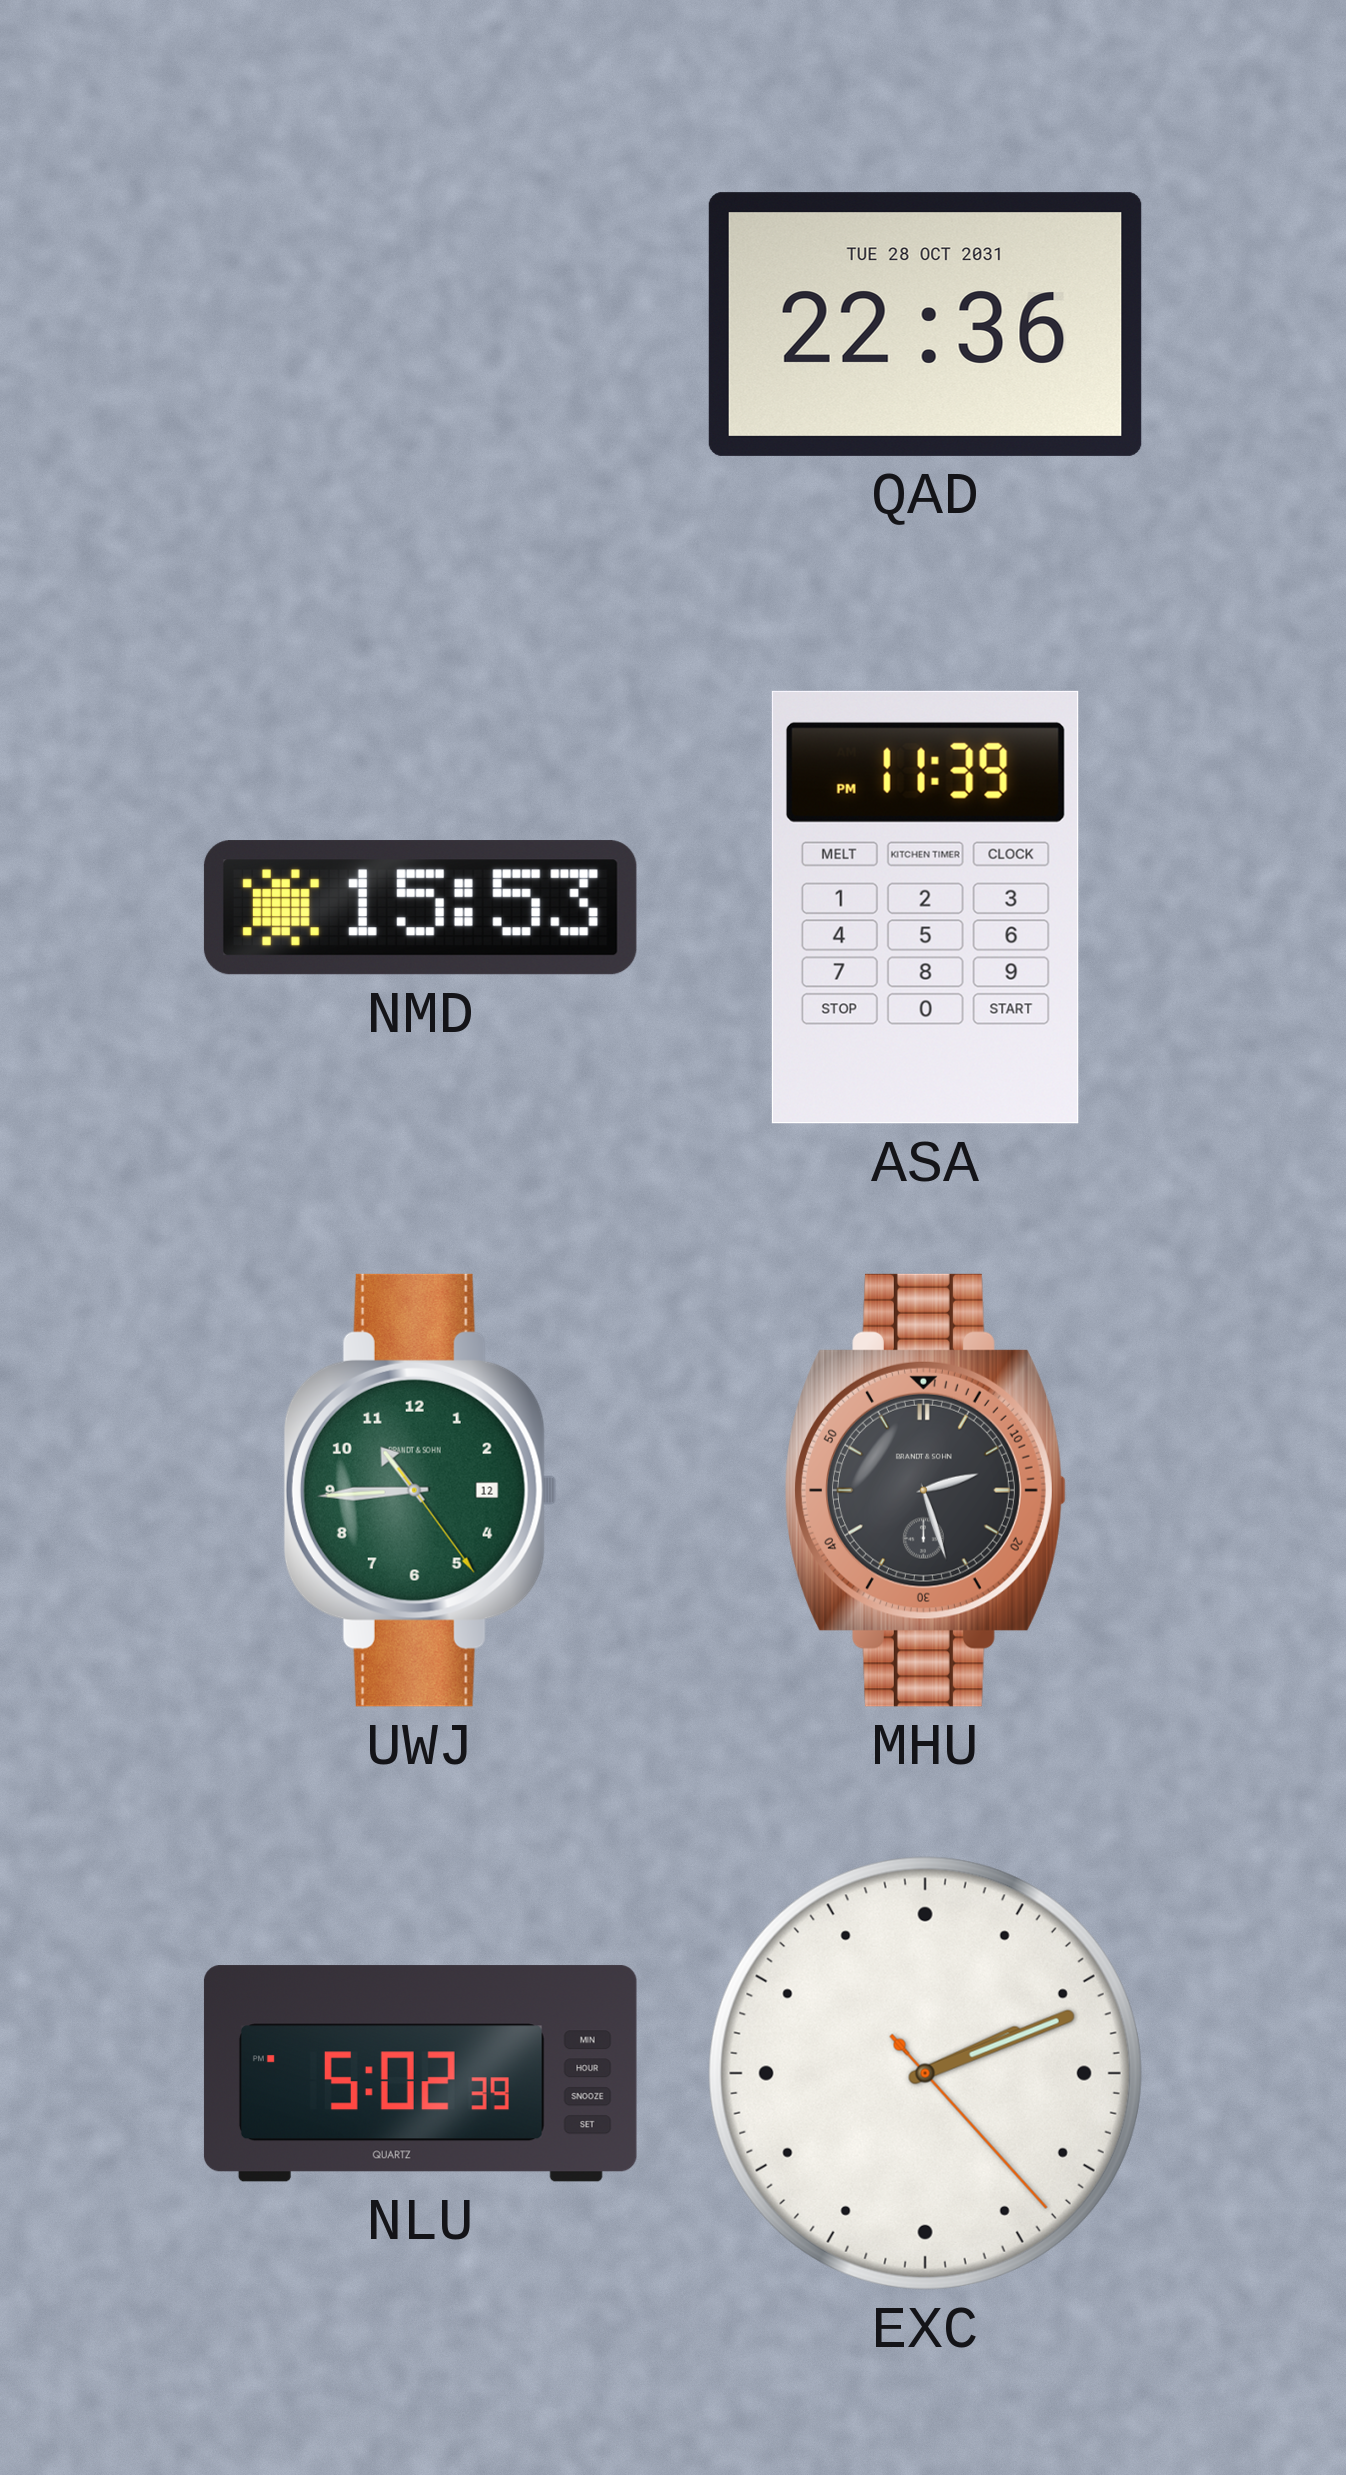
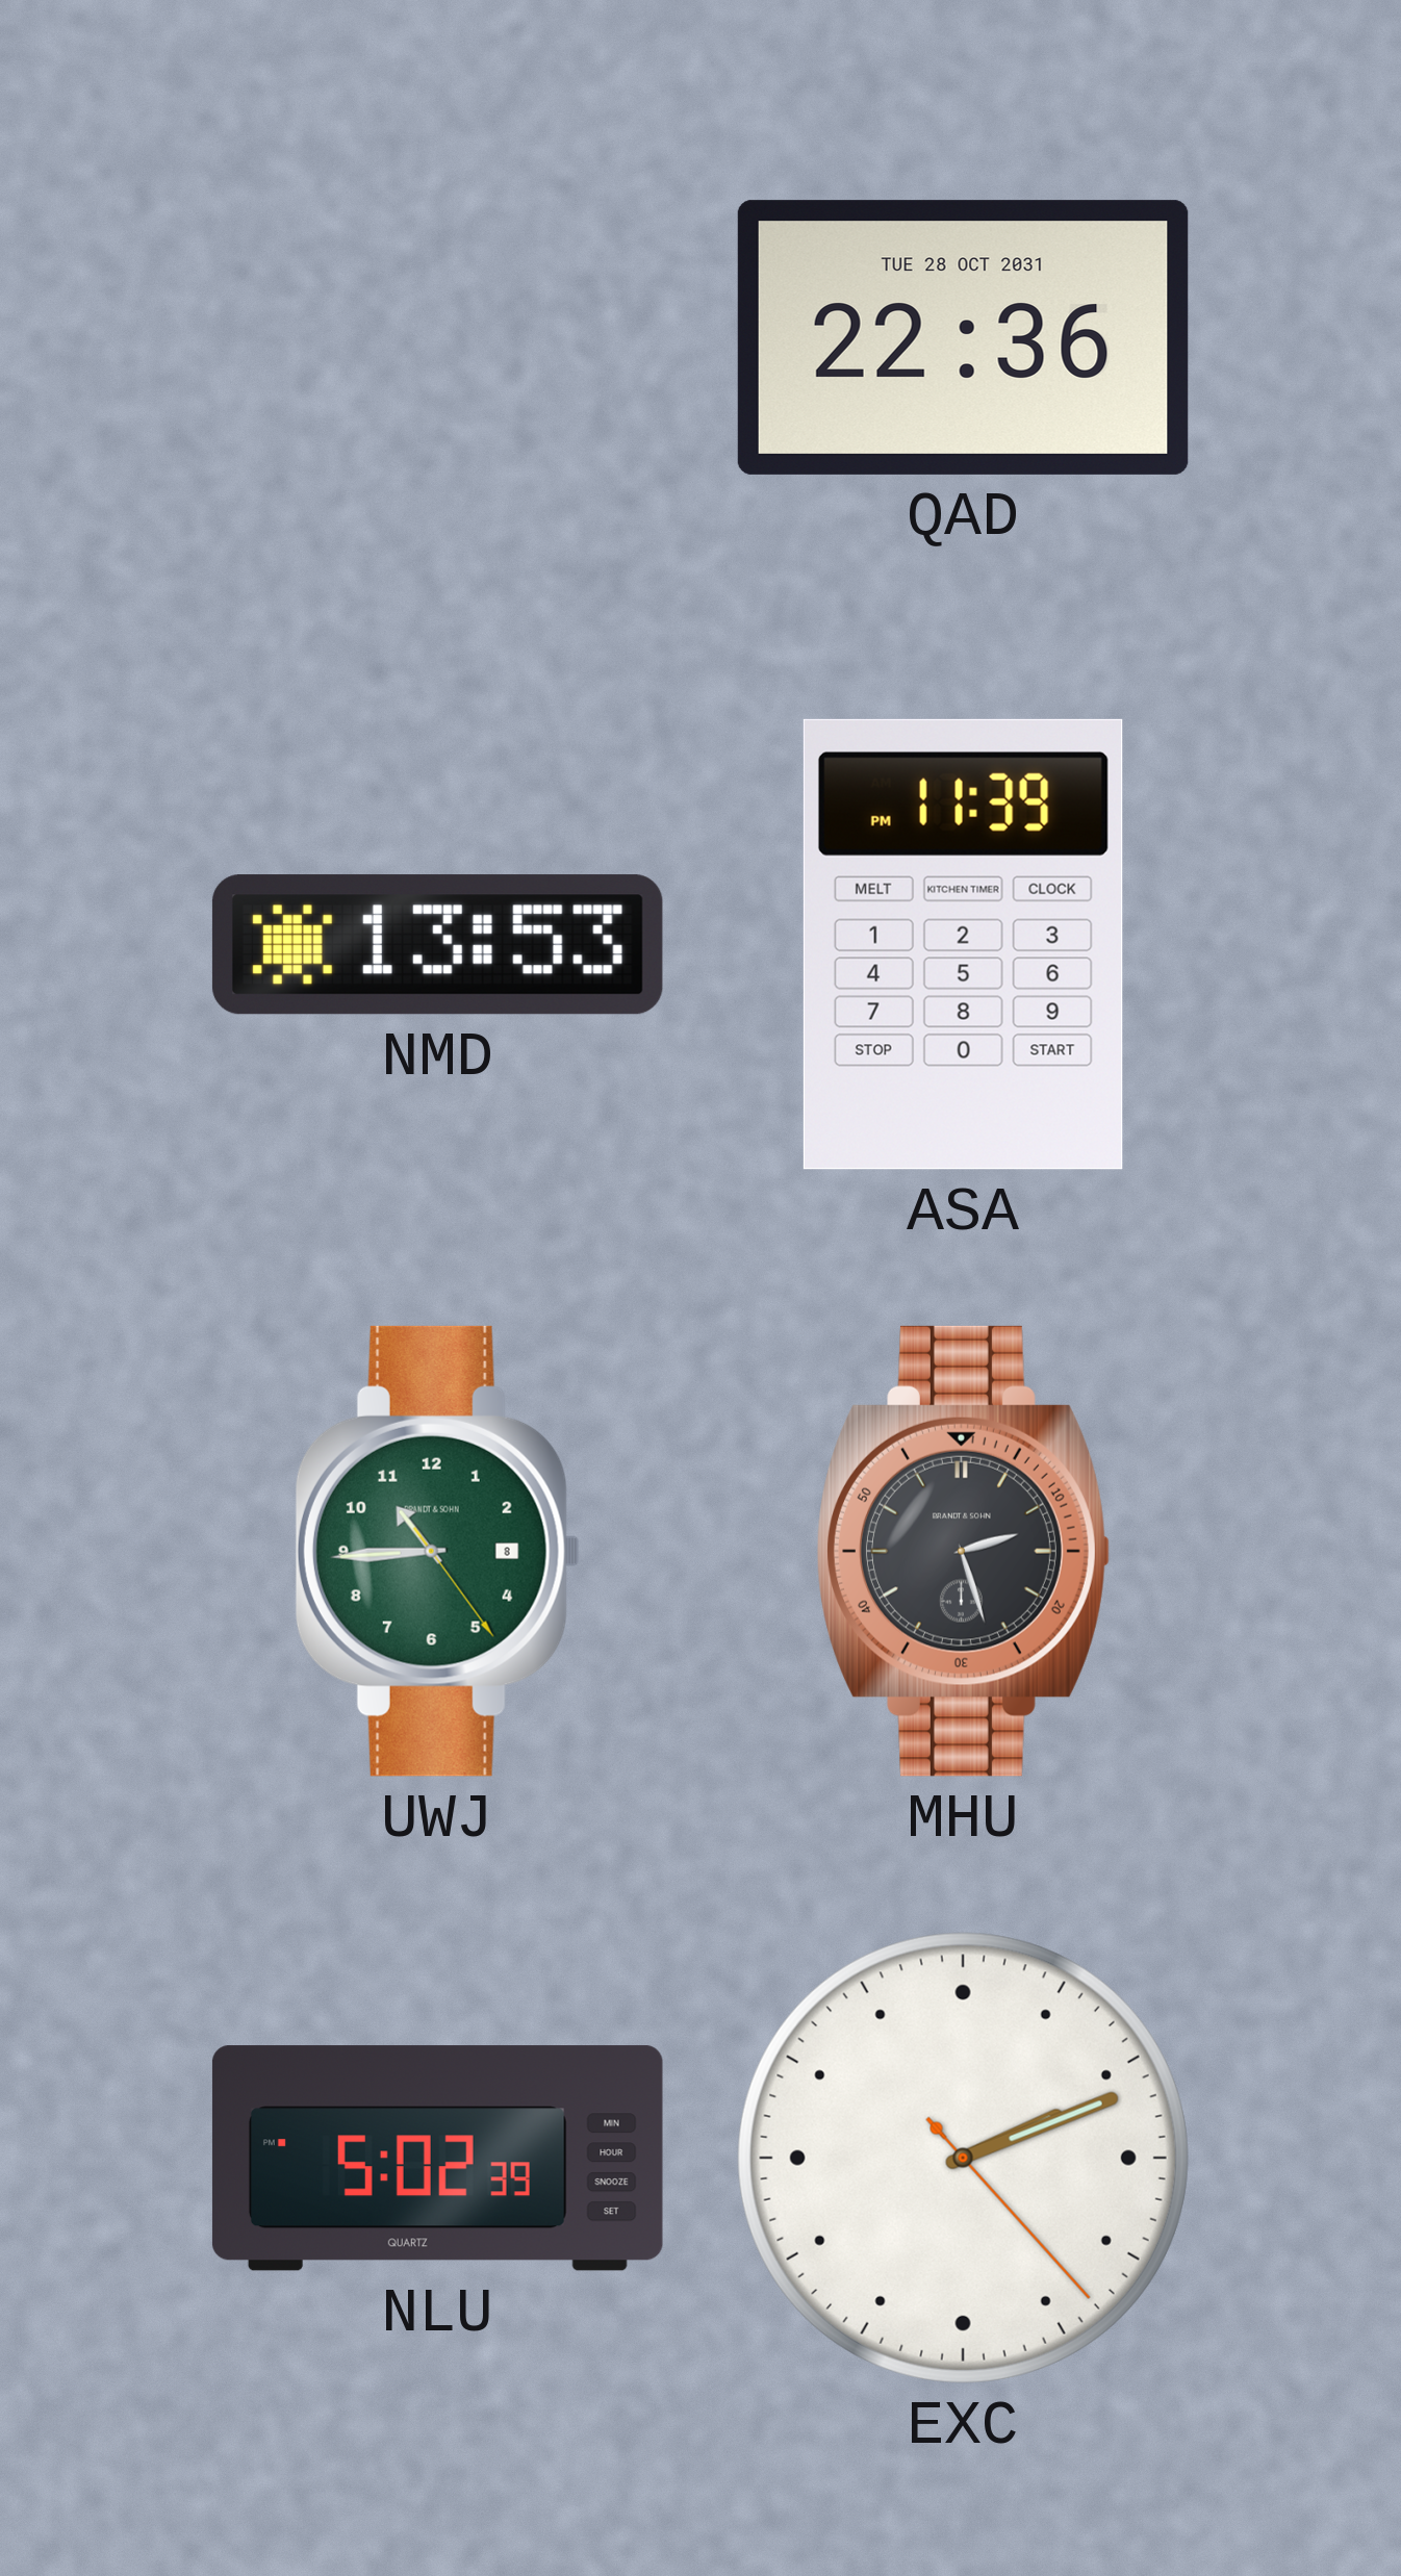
NMD: 15:53 -> 13:53
UWJ date: 12 -> 8
